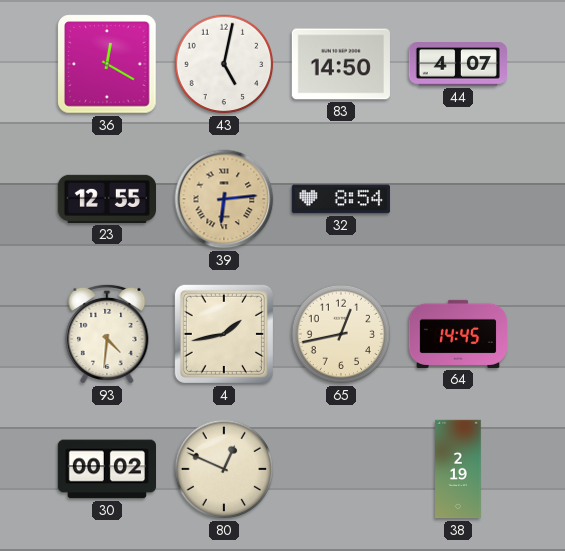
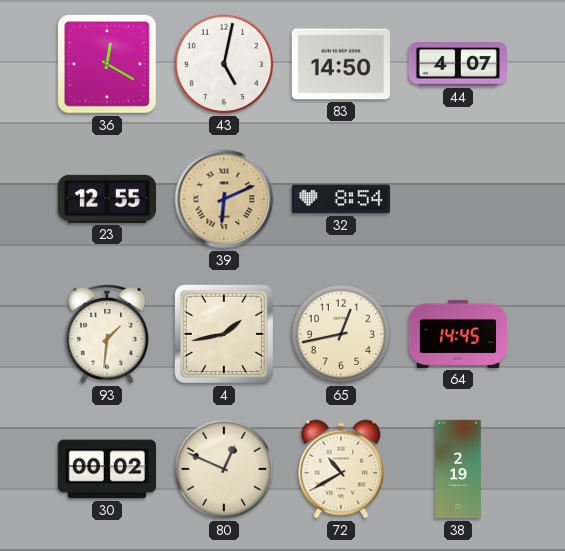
39: 6:14 -> 6:11
93: 4:31 -> 1:31
72: none -> 10:40
